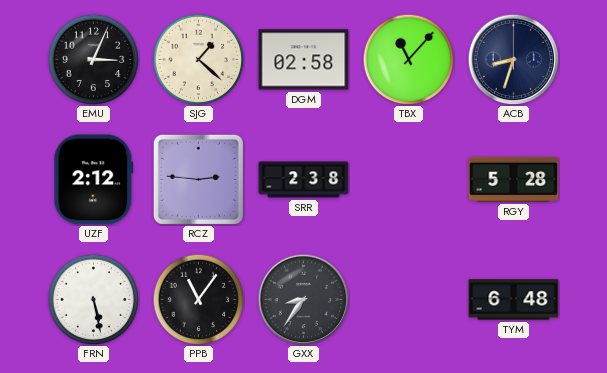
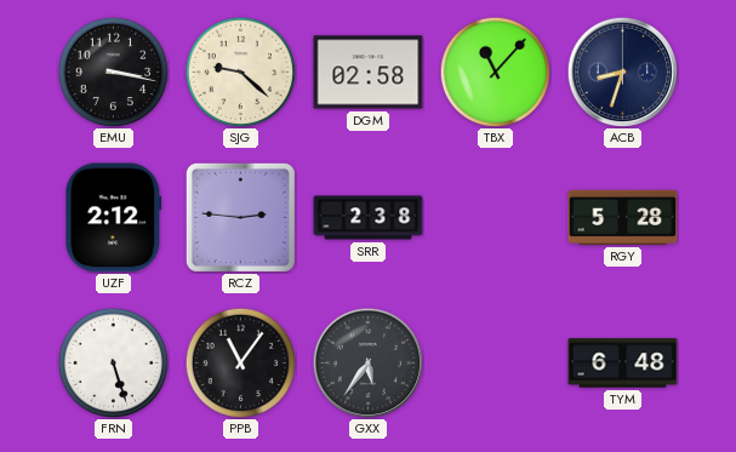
EMU: 3:04 -> 3:17
SJG: 1:22 -> 9:22
FRN: 5:28 -> 5:27
GXX: 8:36 -> 5:36
